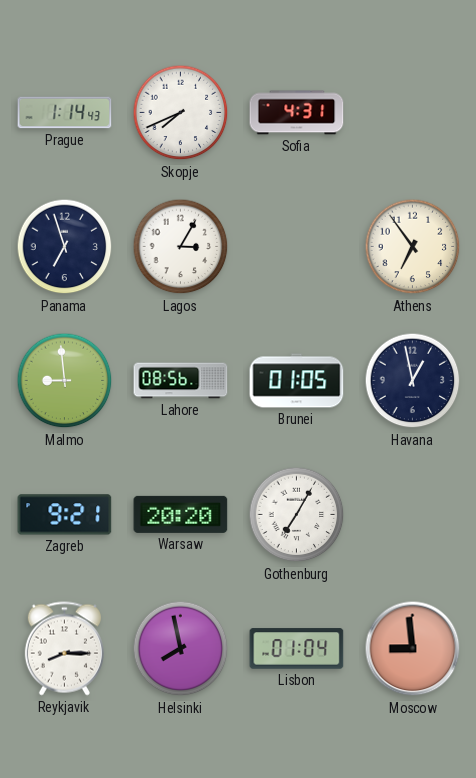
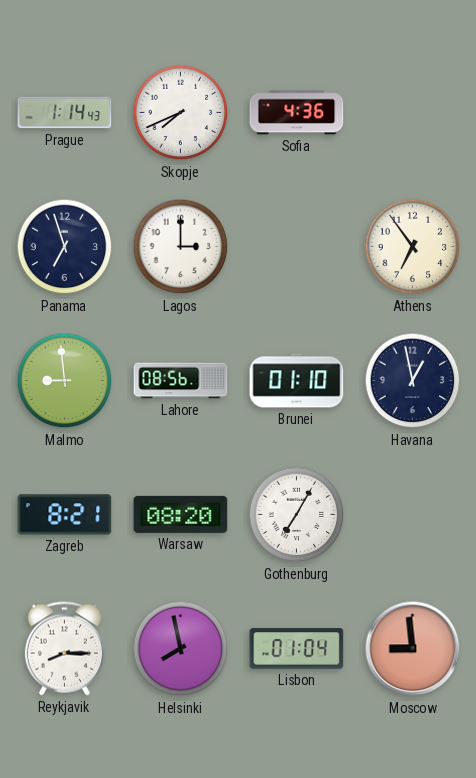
Sofia: 4:31 -> 4:36
Lagos: 3:05 -> 3:00
Brunei: 01:05 -> 01:10
Zagreb: 9:21 -> 8:21
Warsaw: 20:20 -> 08:20
